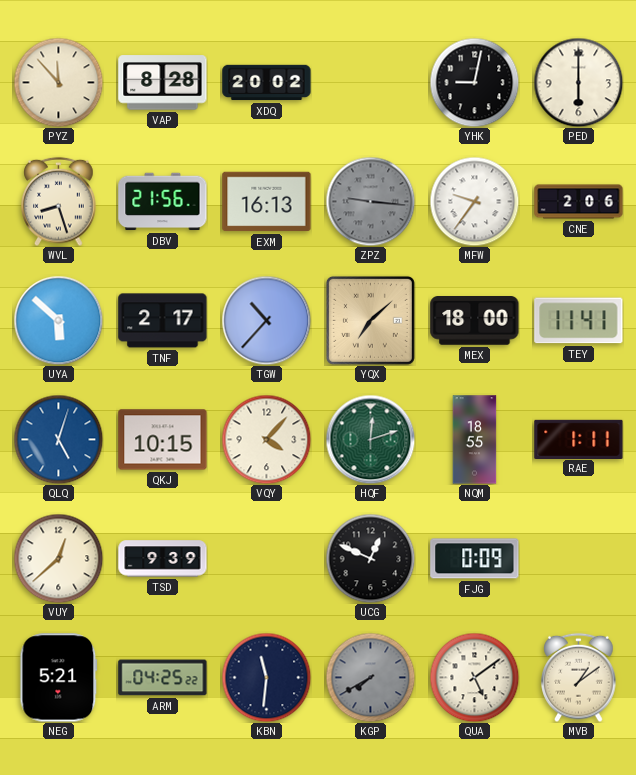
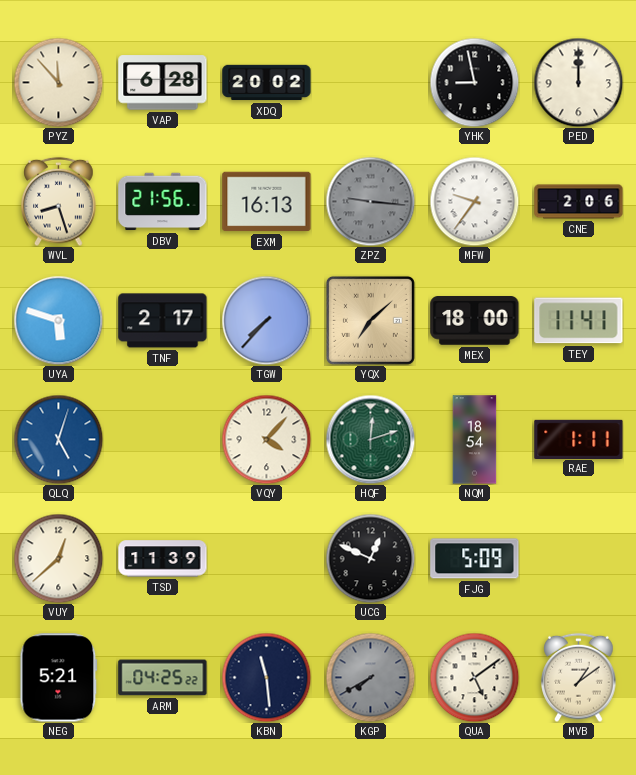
VAP: 8:28 -> 6:28
YHK: 9:02 -> 8:58
PED: 6:00 -> 12:00
UYA: 5:52 -> 5:48
TGW: 10:37 -> 7:37
QKJ: 10:15 -> none
NQM: 18:55 -> 18:54
TSD: 9:39 -> 11:39
FJG: 0:09 -> 5:09
KBN: 11:31 -> 11:29
